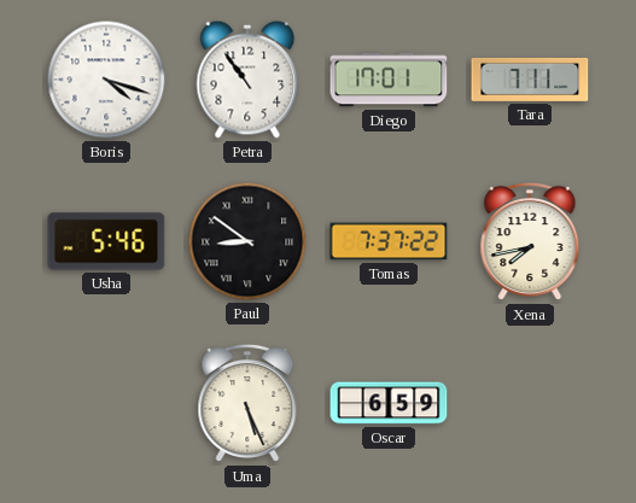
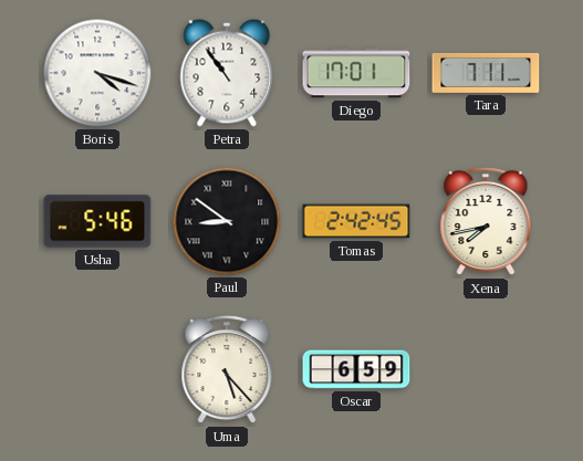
Tomas: 7:37 -> 2:42
Uma: 5:26 -> 5:23
